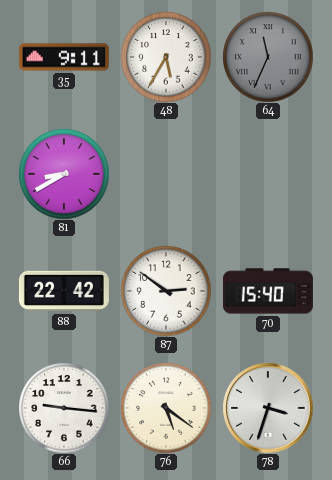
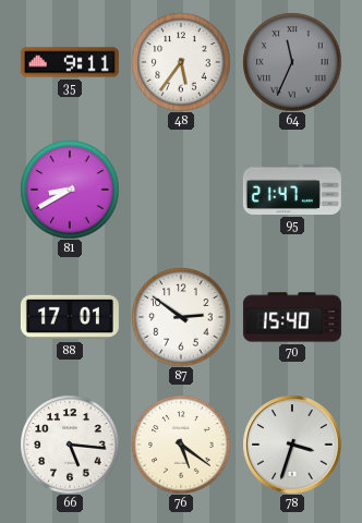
48: 5:35 -> 5:36
95: none -> 21:47
88: 22:42 -> 17:01
66: 9:16 -> 5:16
